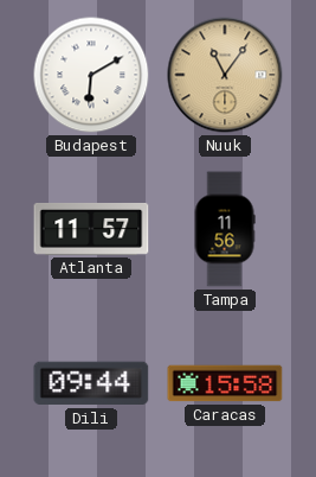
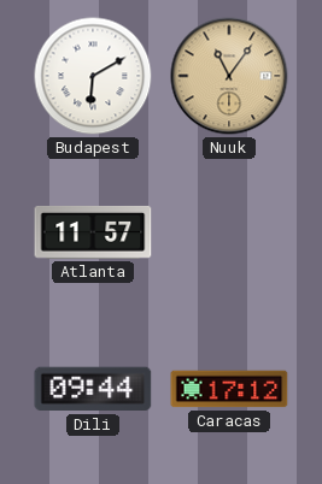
Tampa: 11:56 -> none
Caracas: 15:58 -> 17:12
